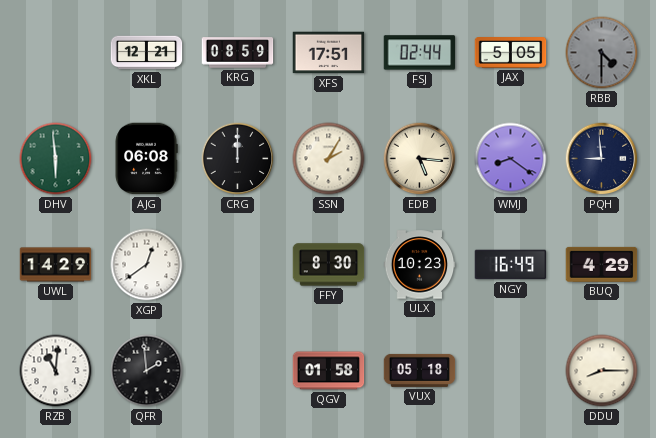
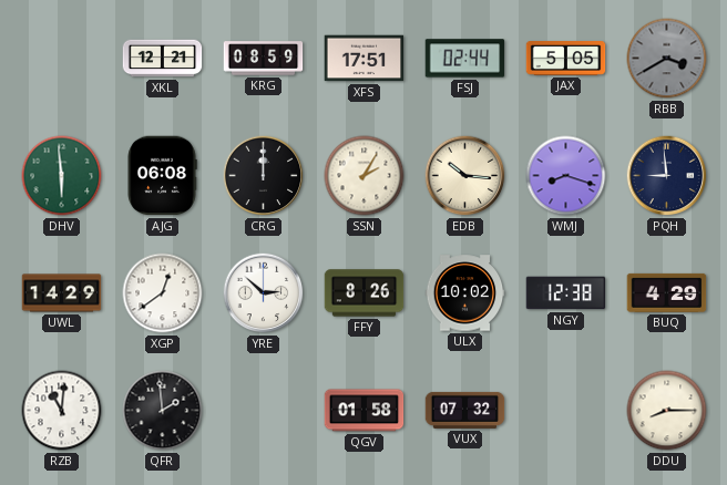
RBB: 4:30 -> 3:40
EDB: 5:16 -> 10:16
WMJ: 8:21 -> 8:18
YRE: none -> 2:52
FFY: 8:30 -> 8:26
ULX: 10:23 -> 10:02
NGY: 16:49 -> 12:38
VUX: 05:18 -> 07:32
